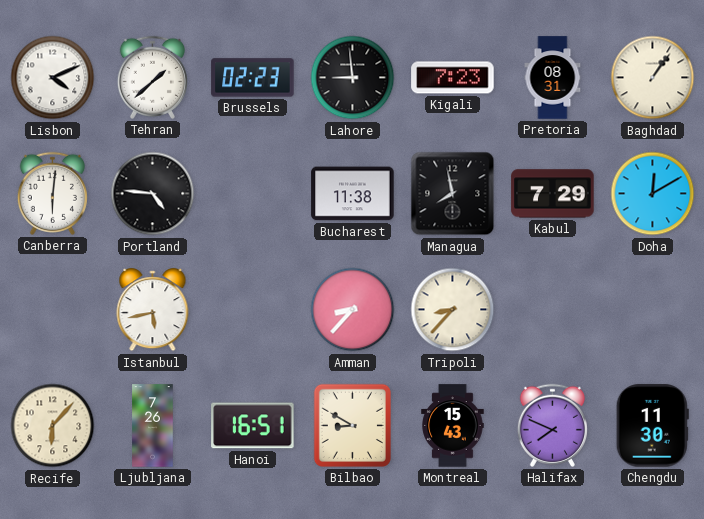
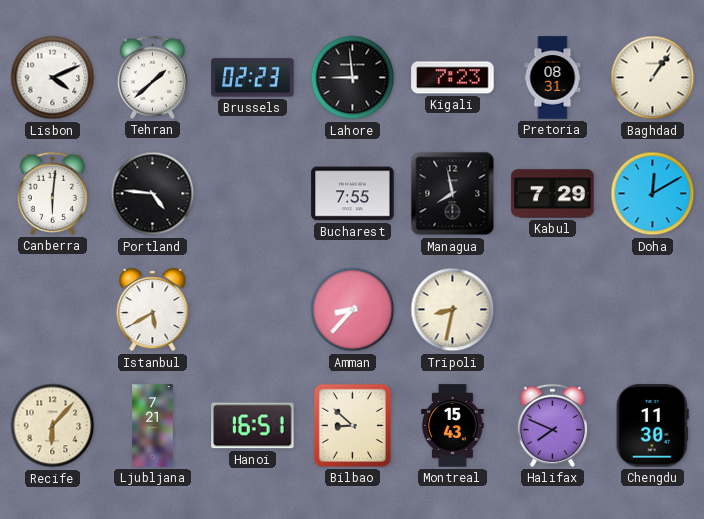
Bucharest: 11:38 -> 7:55
Istanbul: 5:43 -> 5:40
Tripoli: 8:37 -> 8:32
Ljubljana: 7:26 -> 7:21
Bilbao: 8:50 -> 8:52
